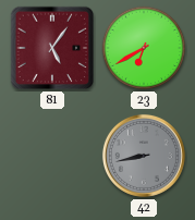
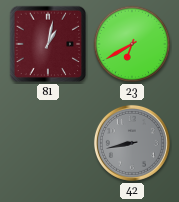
81: 5:06 -> 1:02
